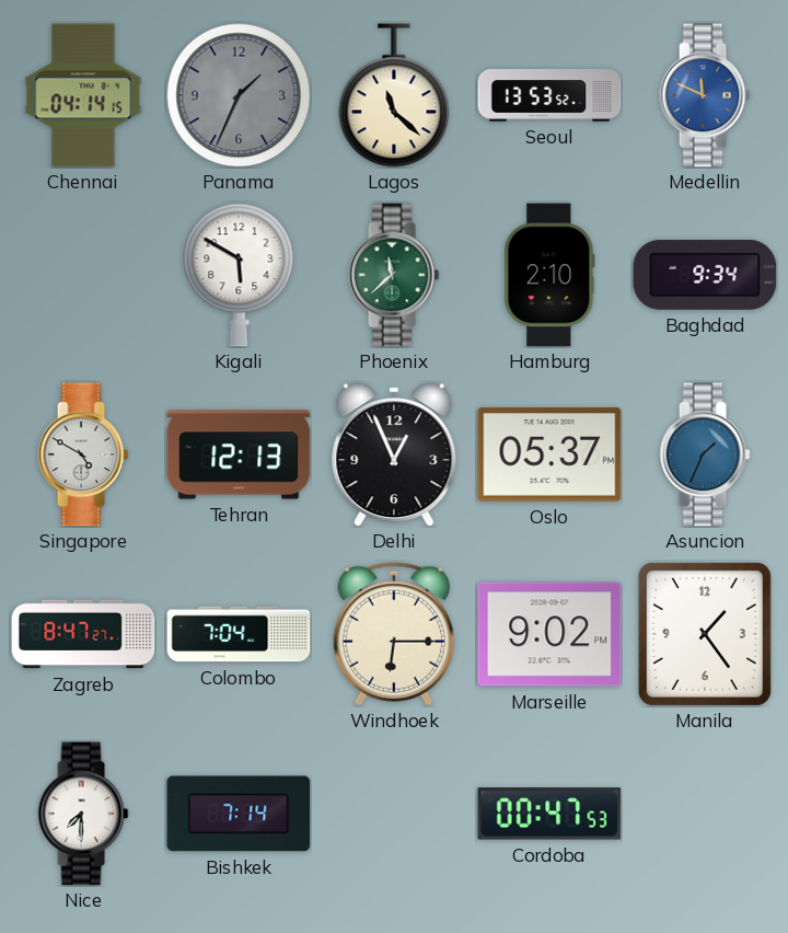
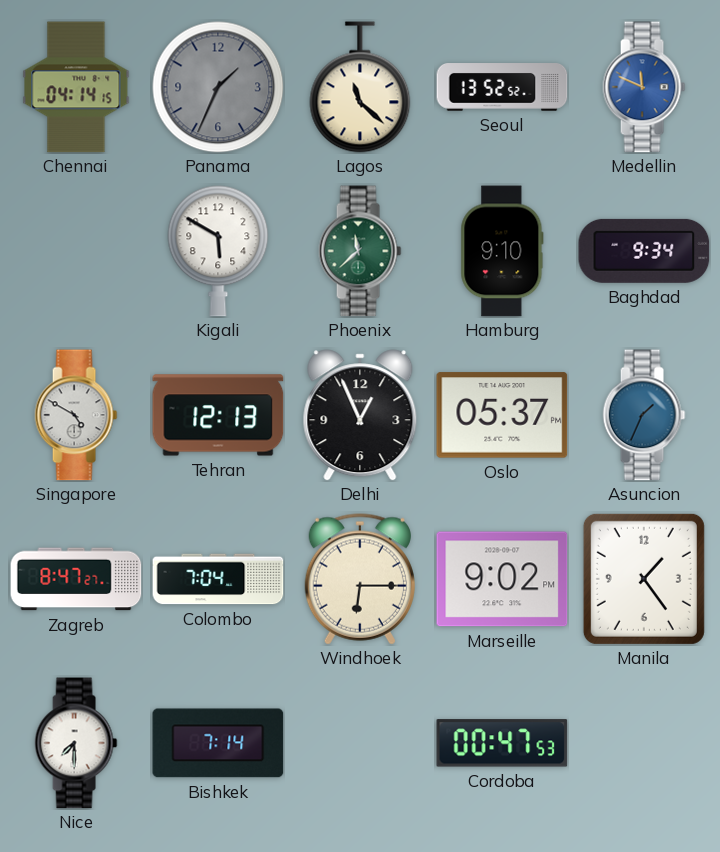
Seoul: 13:53 -> 13:52
Hamburg: 2:10 -> 9:10
